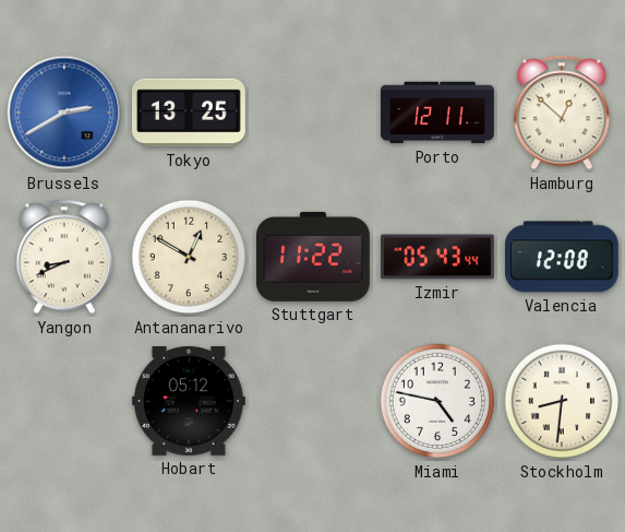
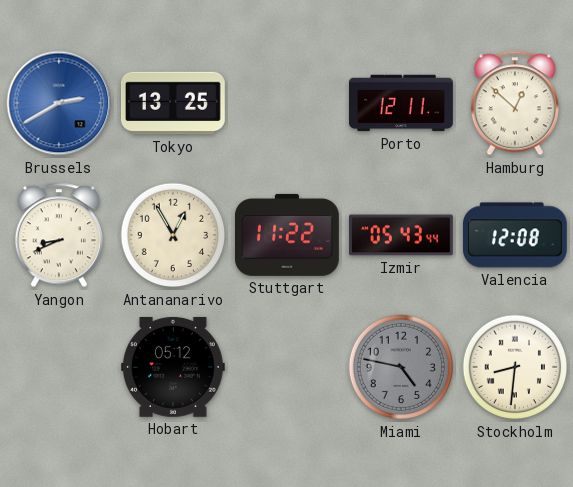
Antananarivo: 12:50 -> 12:55
Miami dial: white -> grey
